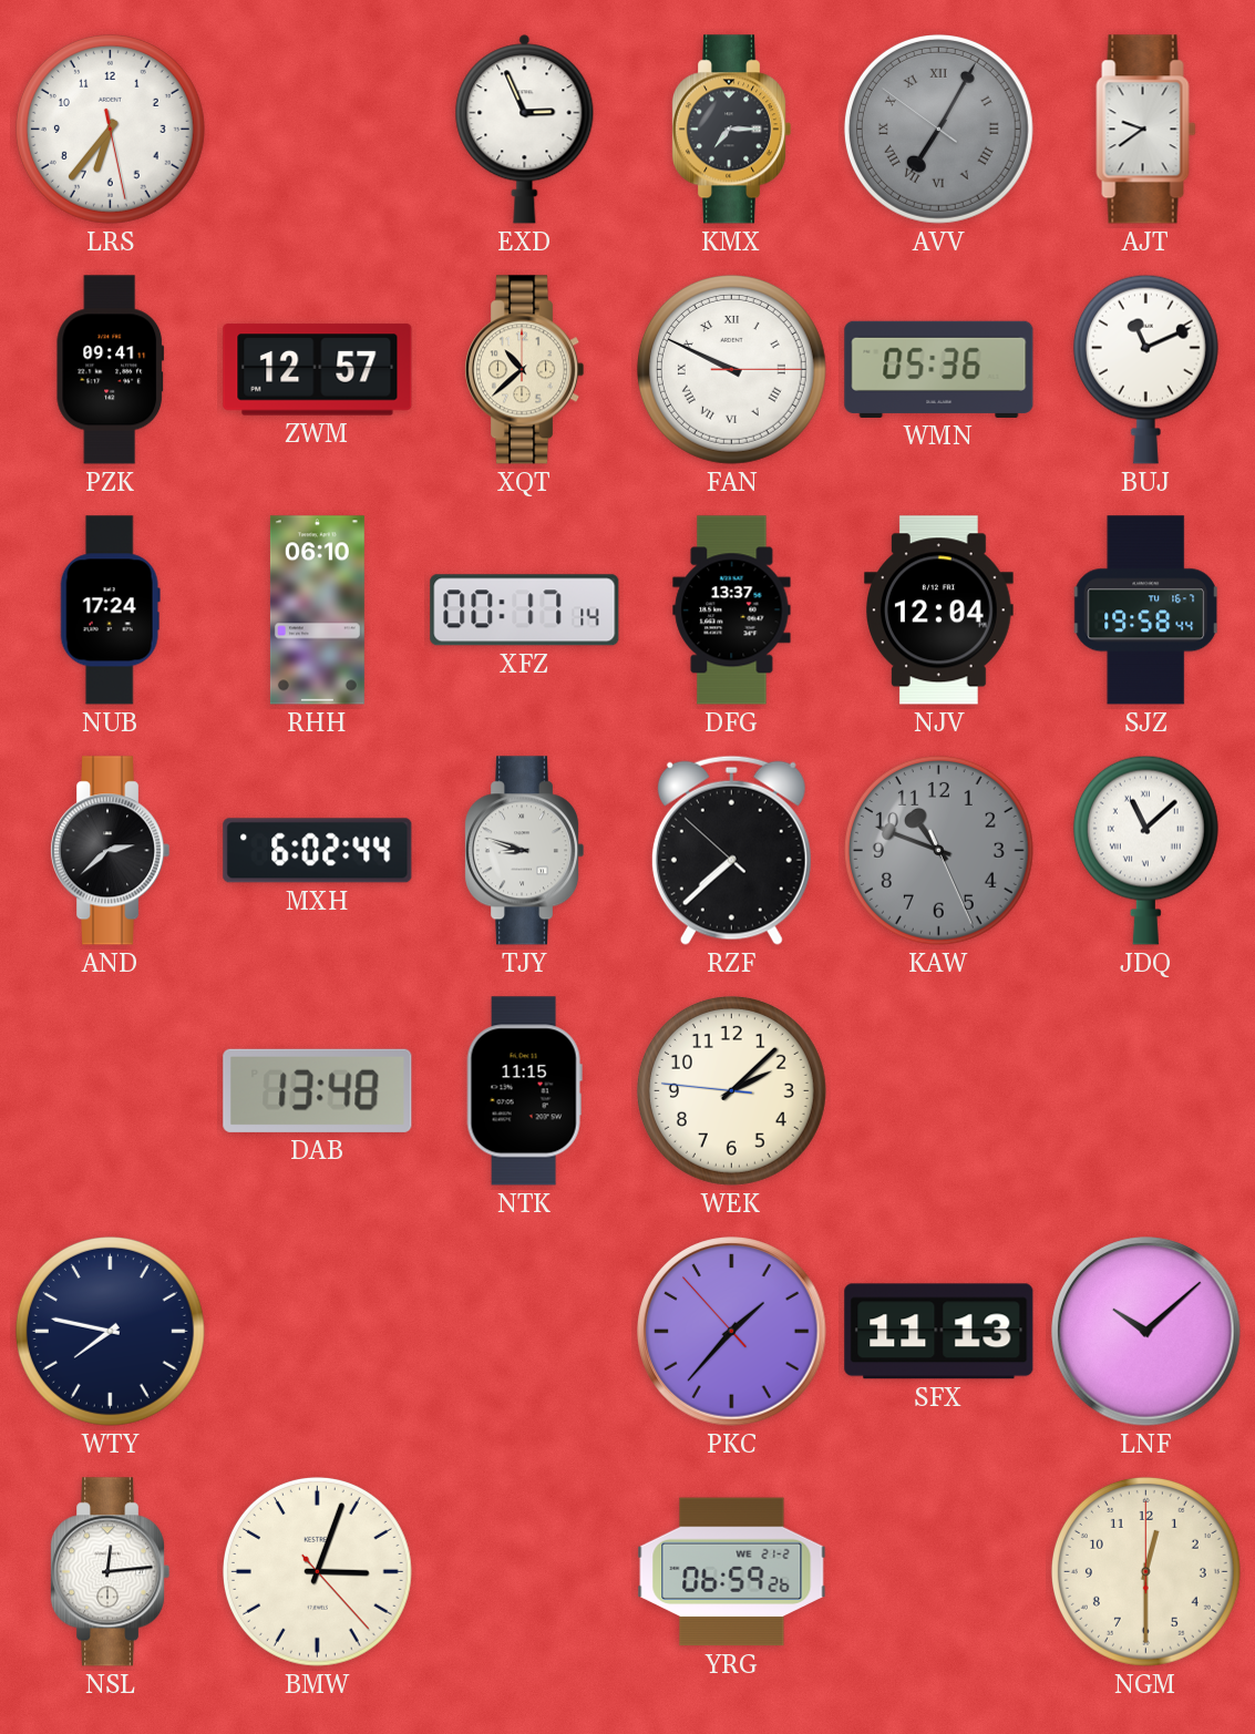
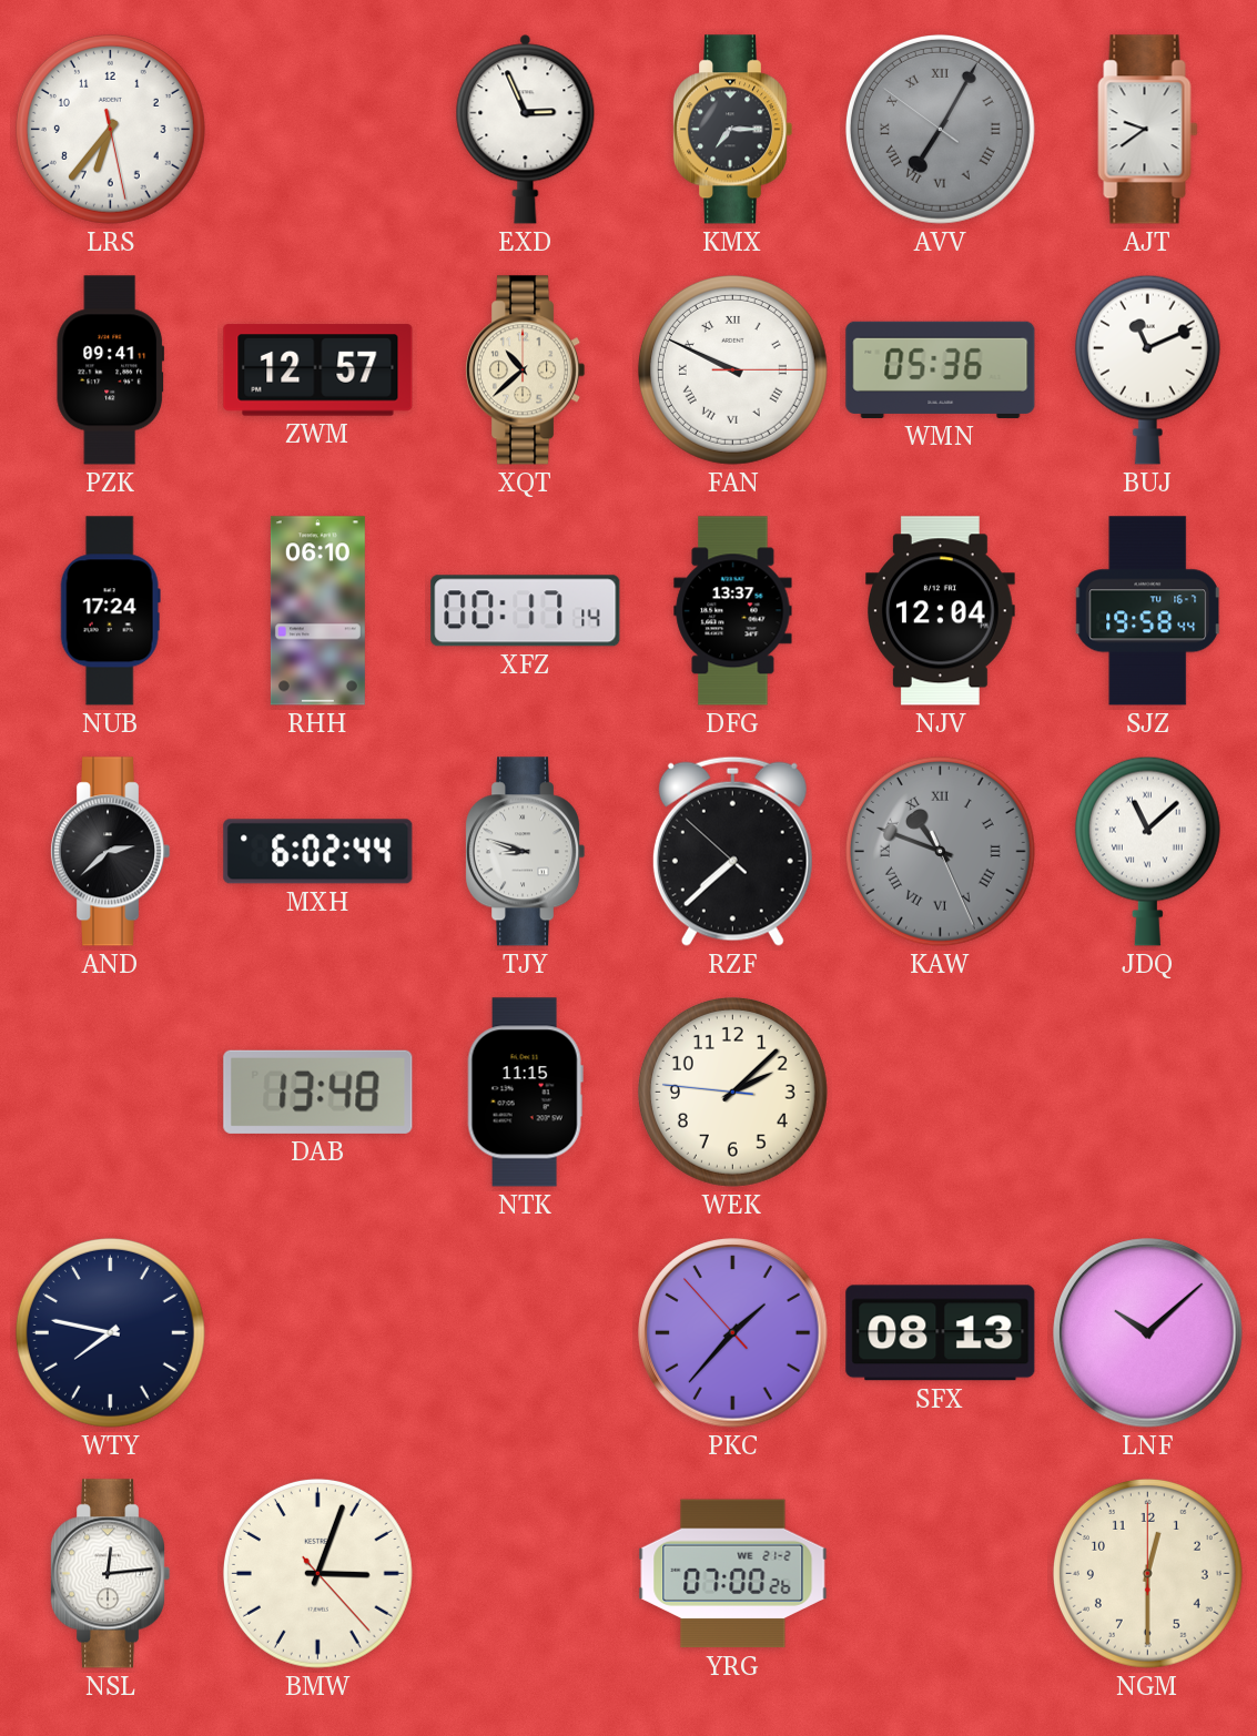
KAW numerals: Arabic -> Roman
SFX: 11:13 -> 08:13
YRG: 06:59 -> 07:00
